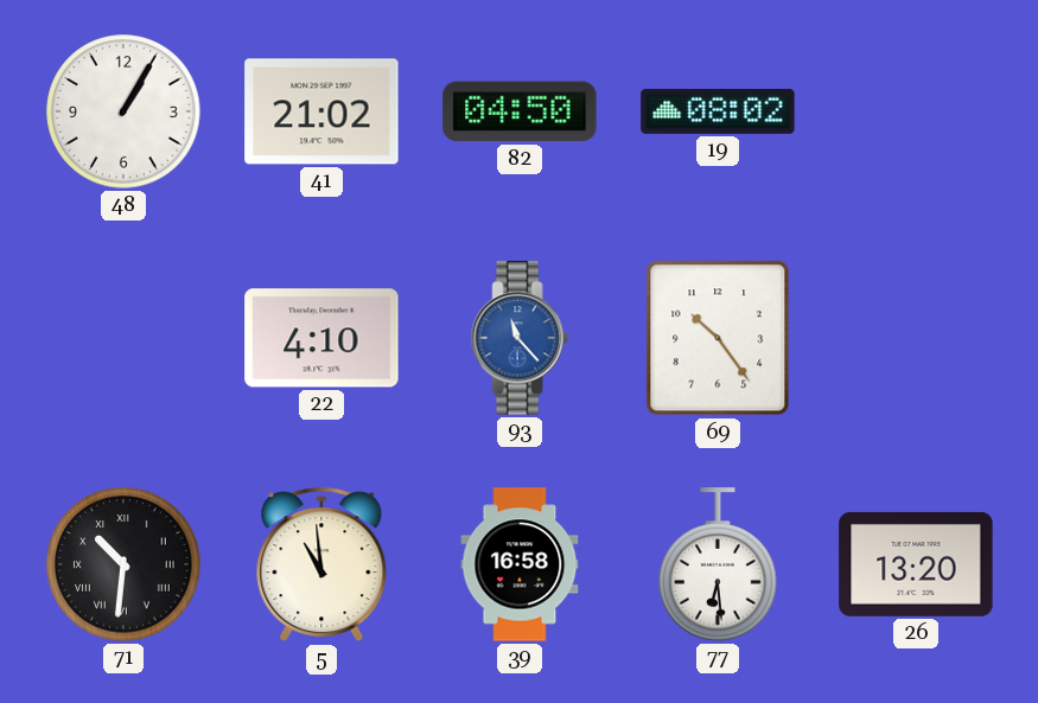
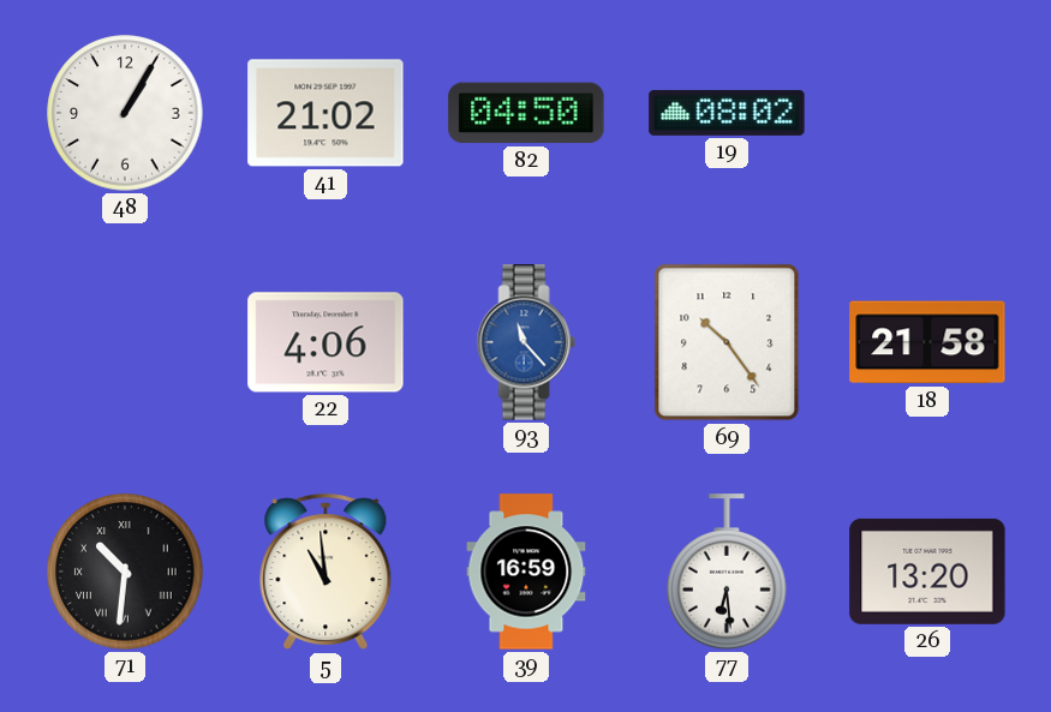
22: 4:10 -> 4:06
18: none -> 21:58
39: 16:58 -> 16:59
